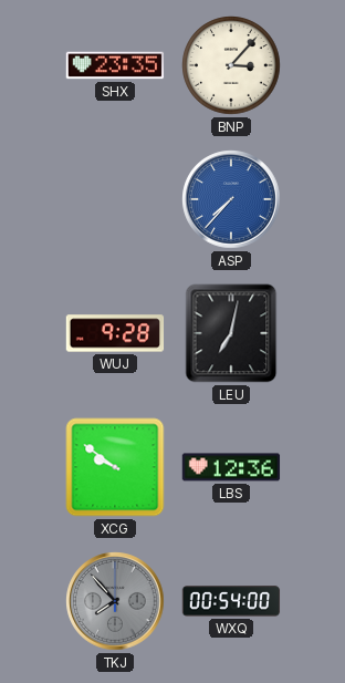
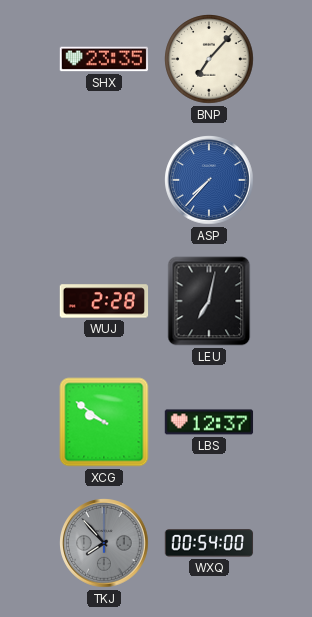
BNP: 3:07 -> 7:07
WUJ: 9:28 -> 2:28
LBS: 12:36 -> 12:37
